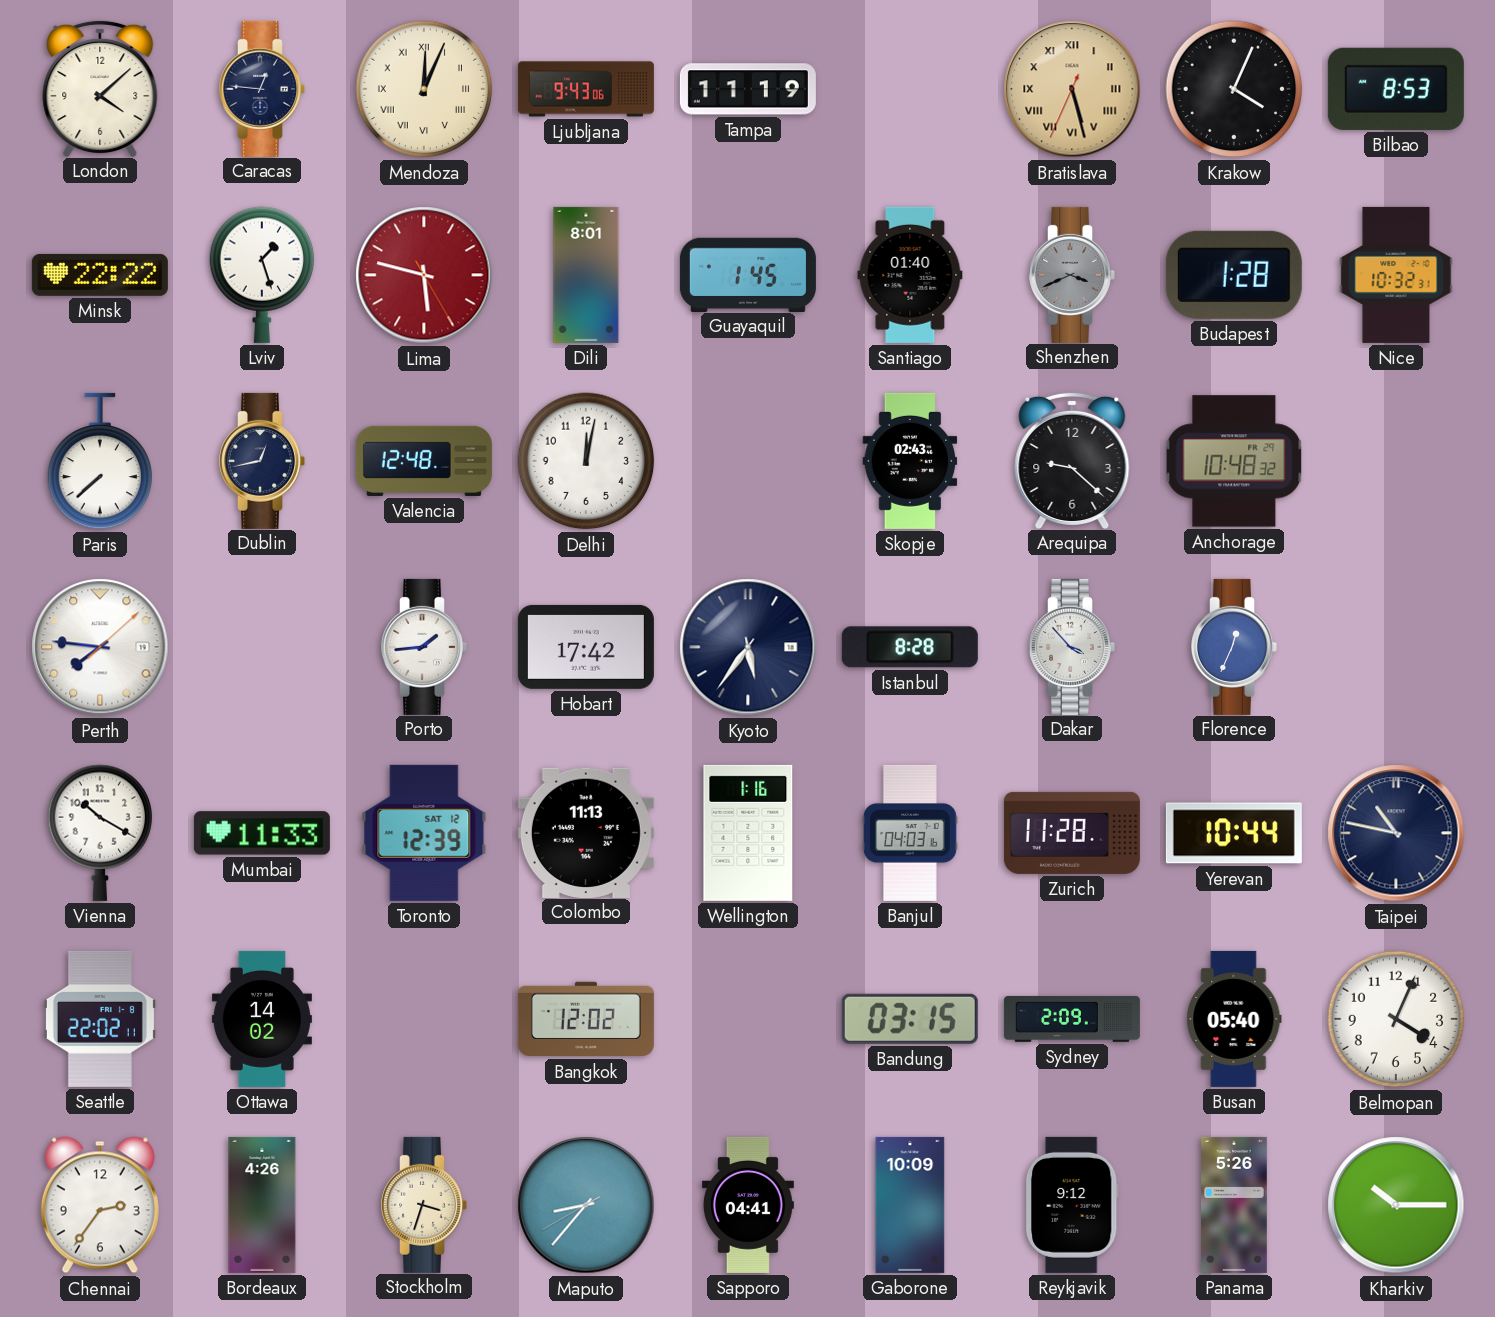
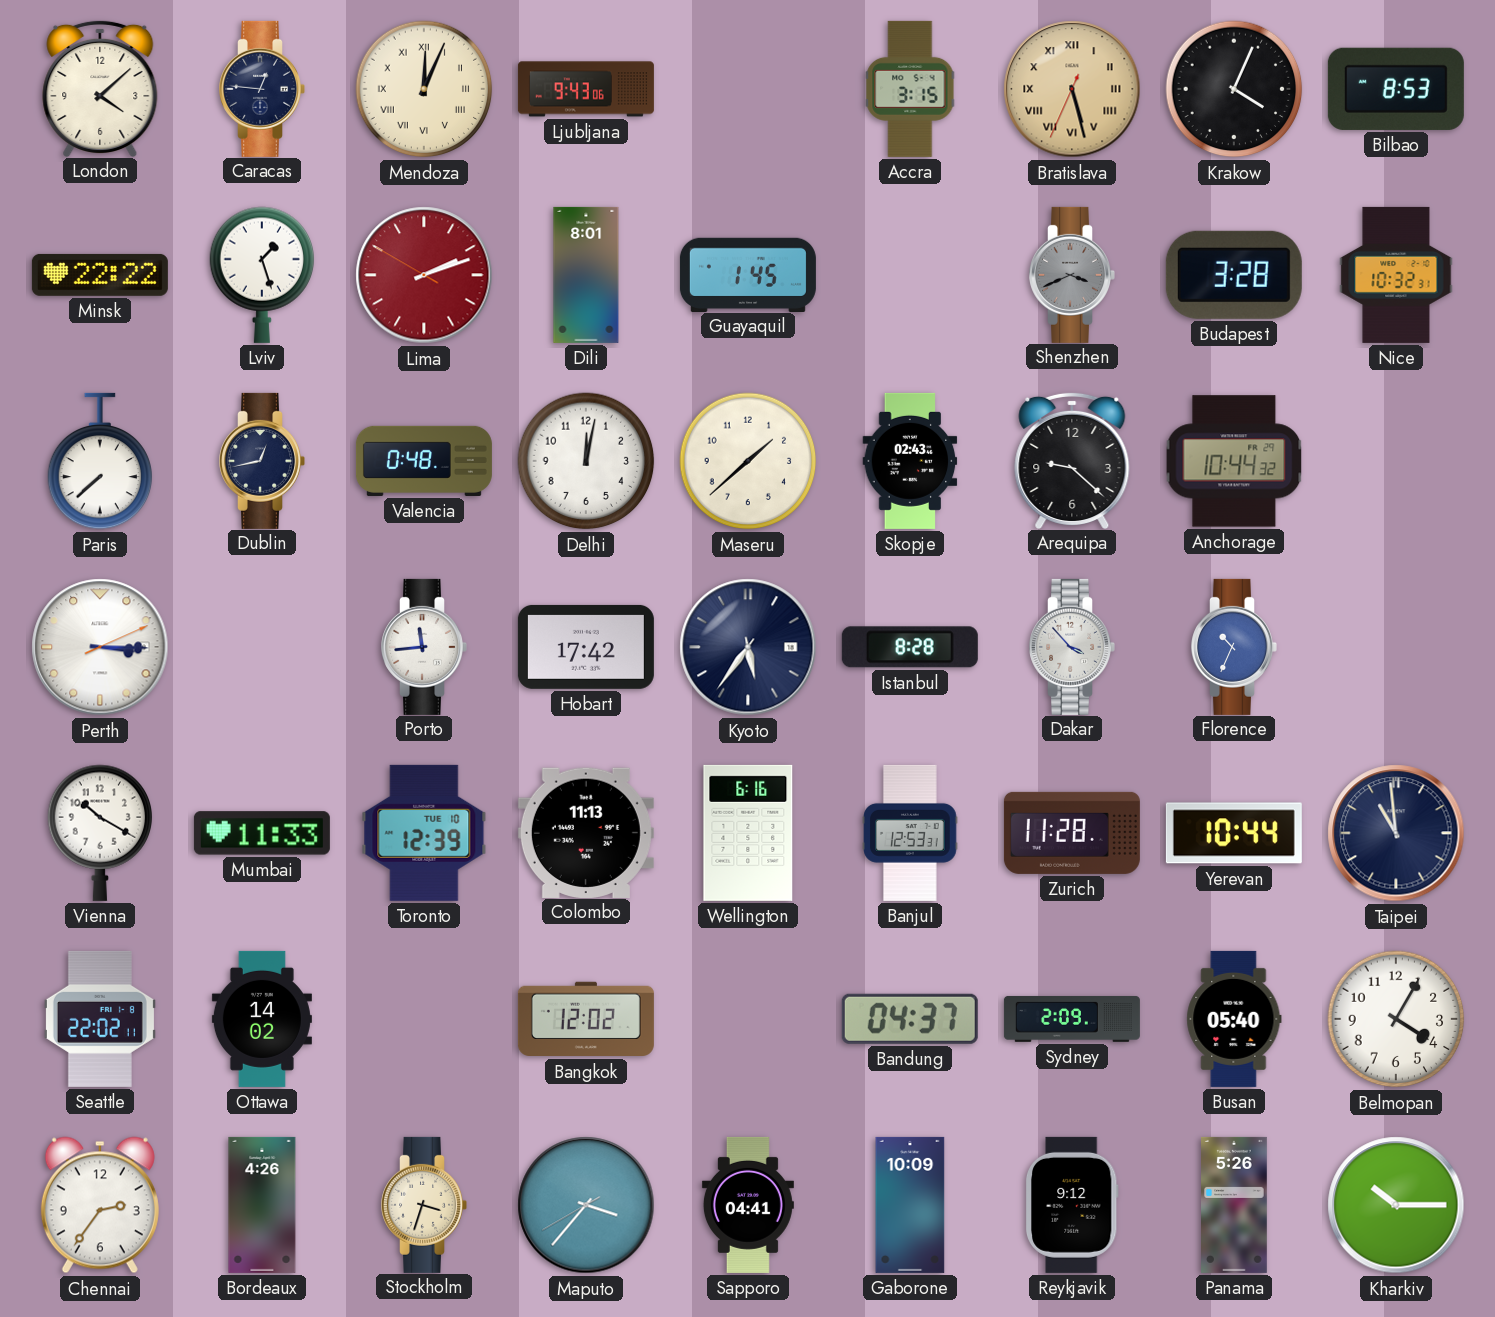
Tampa: 11:19 -> none
Accra: none -> 3:15
Lima: 5:47 -> 2:11
Santiago: 01:40 -> none
Budapest: 1:28 -> 3:28
Valencia: 12:48 -> 0:48
Maseru: none -> 1:38
Anchorage: 10:48 -> 10:44
Perth: 7:46 -> 3:15
Porto: 1:44 -> 11:44
Florence: 12:34 -> 10:34
Toronto date: SAT 12 -> TUE 10
Wellington: 1:16 -> 6:16
Banjul: 04:03 -> 12:53
Taipei: 10:47 -> 10:59
Bandung: 03:15 -> 04:37
Belmopan: 4:04 -> 4:05
Maputo: 8:36 -> 3:36
